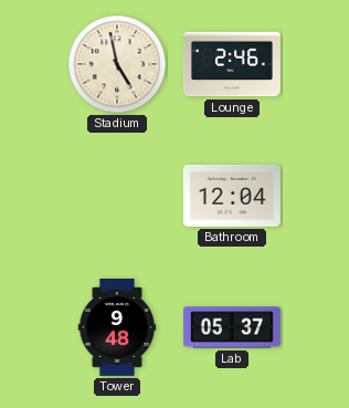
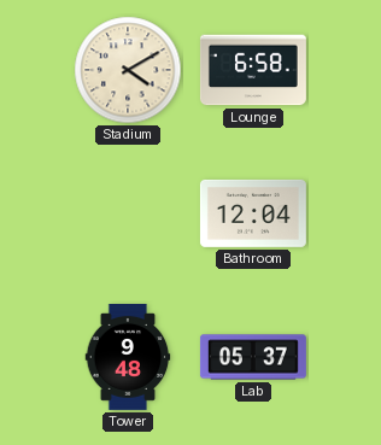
Stadium: 4:58 -> 4:10
Lounge: 2:46 -> 6:58
